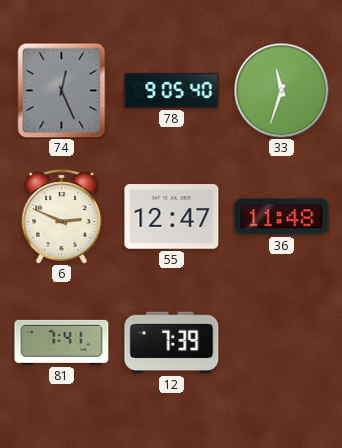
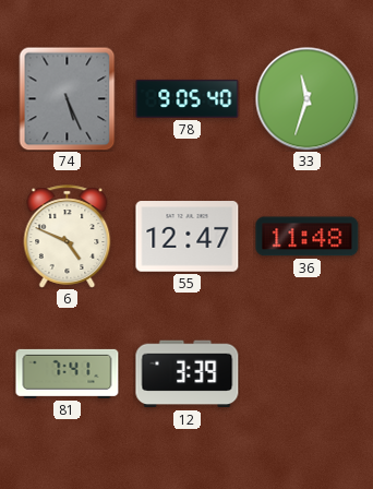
74: 12:26 -> 5:26
6: 2:49 -> 4:49
12: 7:39 -> 3:39
